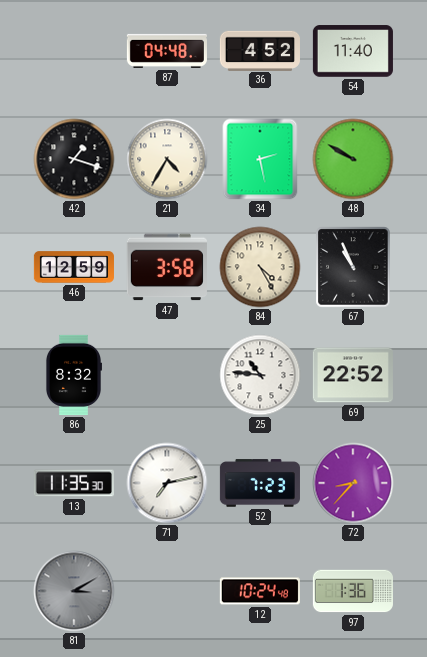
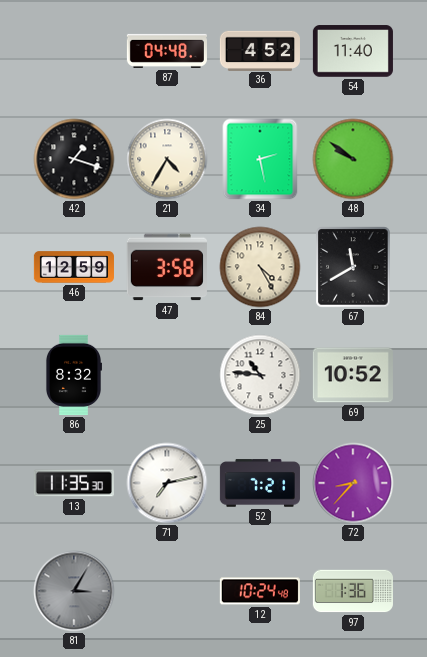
48: 9:50 -> 9:51
67: 10:56 -> 11:40
69: 22:52 -> 10:52
52: 7:23 -> 7:21
81: 3:10 -> 3:05
